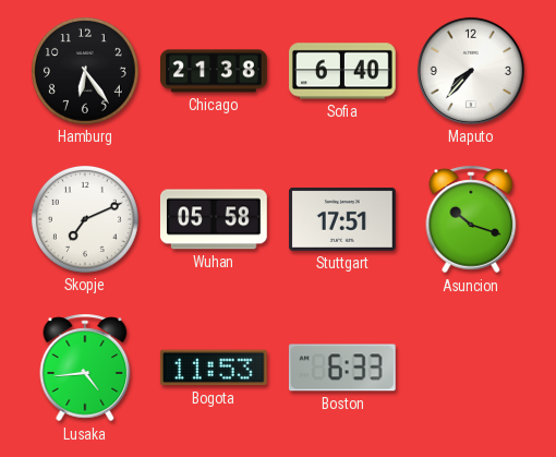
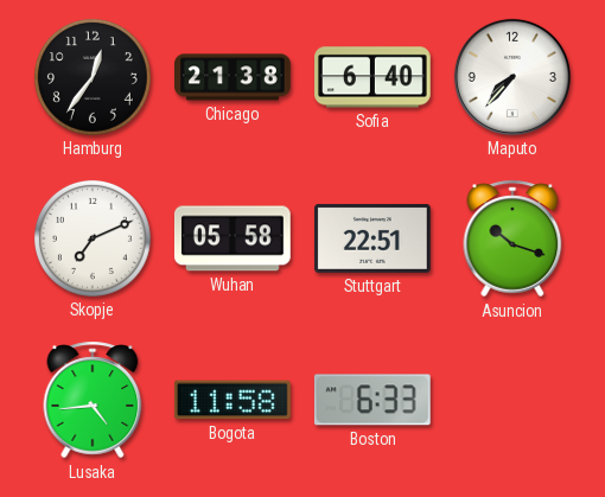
Hamburg: 6:24 -> 12:36
Stuttgart: 17:51 -> 22:51
Bogota: 11:53 -> 11:58
